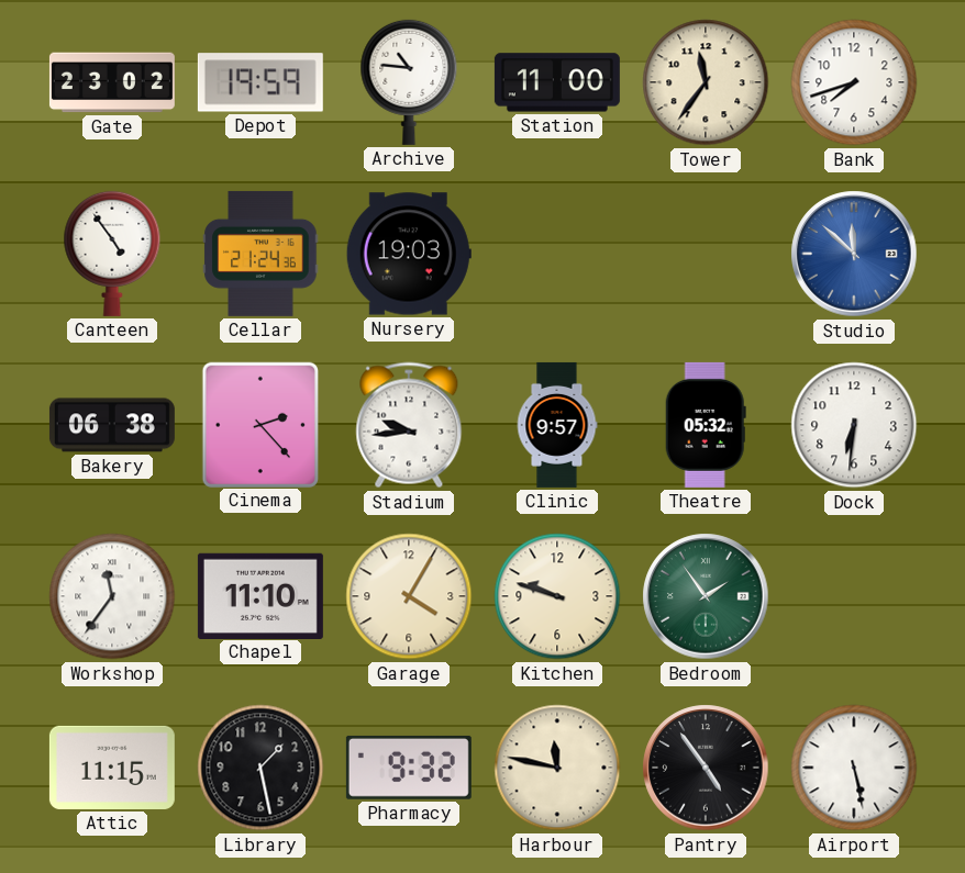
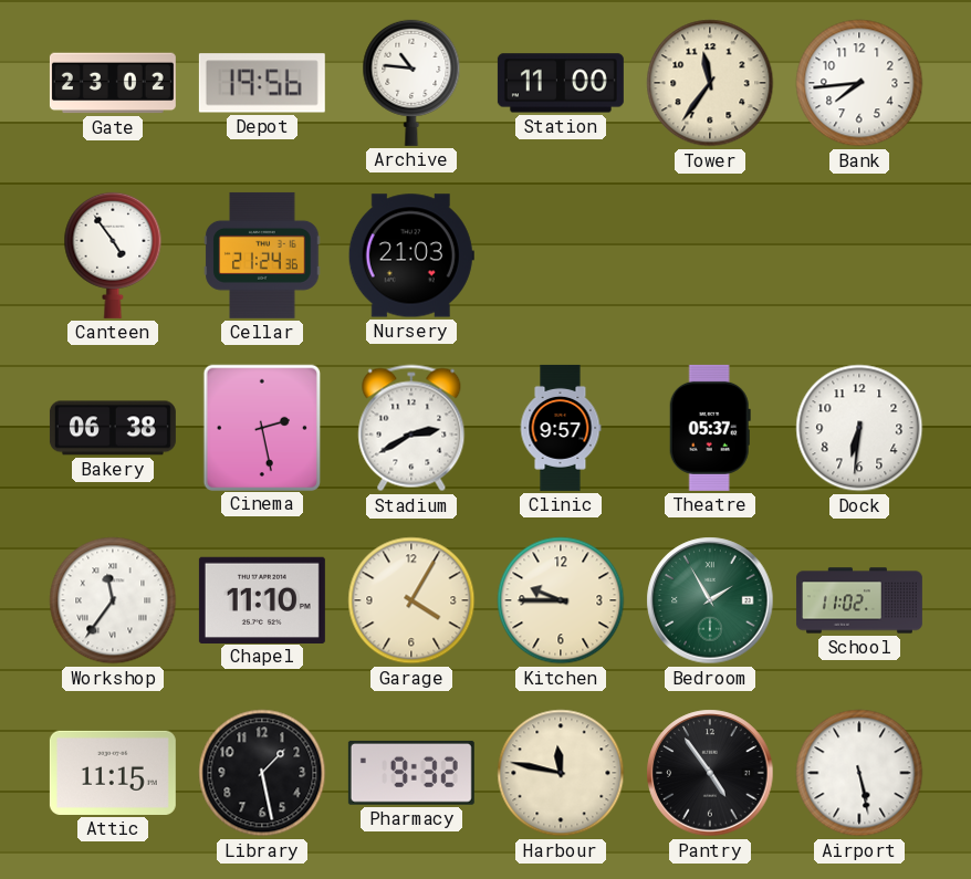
Depot: 19:59 -> 19:56
Bank: 7:42 -> 7:44
Nursery: 19:03 -> 21:03
Studio: 11:52 -> none
Cinema: 2:23 -> 2:28
Stadium: 9:44 -> 2:40
Theatre: 05:32 -> 05:37
Kitchen: 9:48 -> 9:45
Bedroom: 1:54 -> 1:55
School: none -> 11:02
